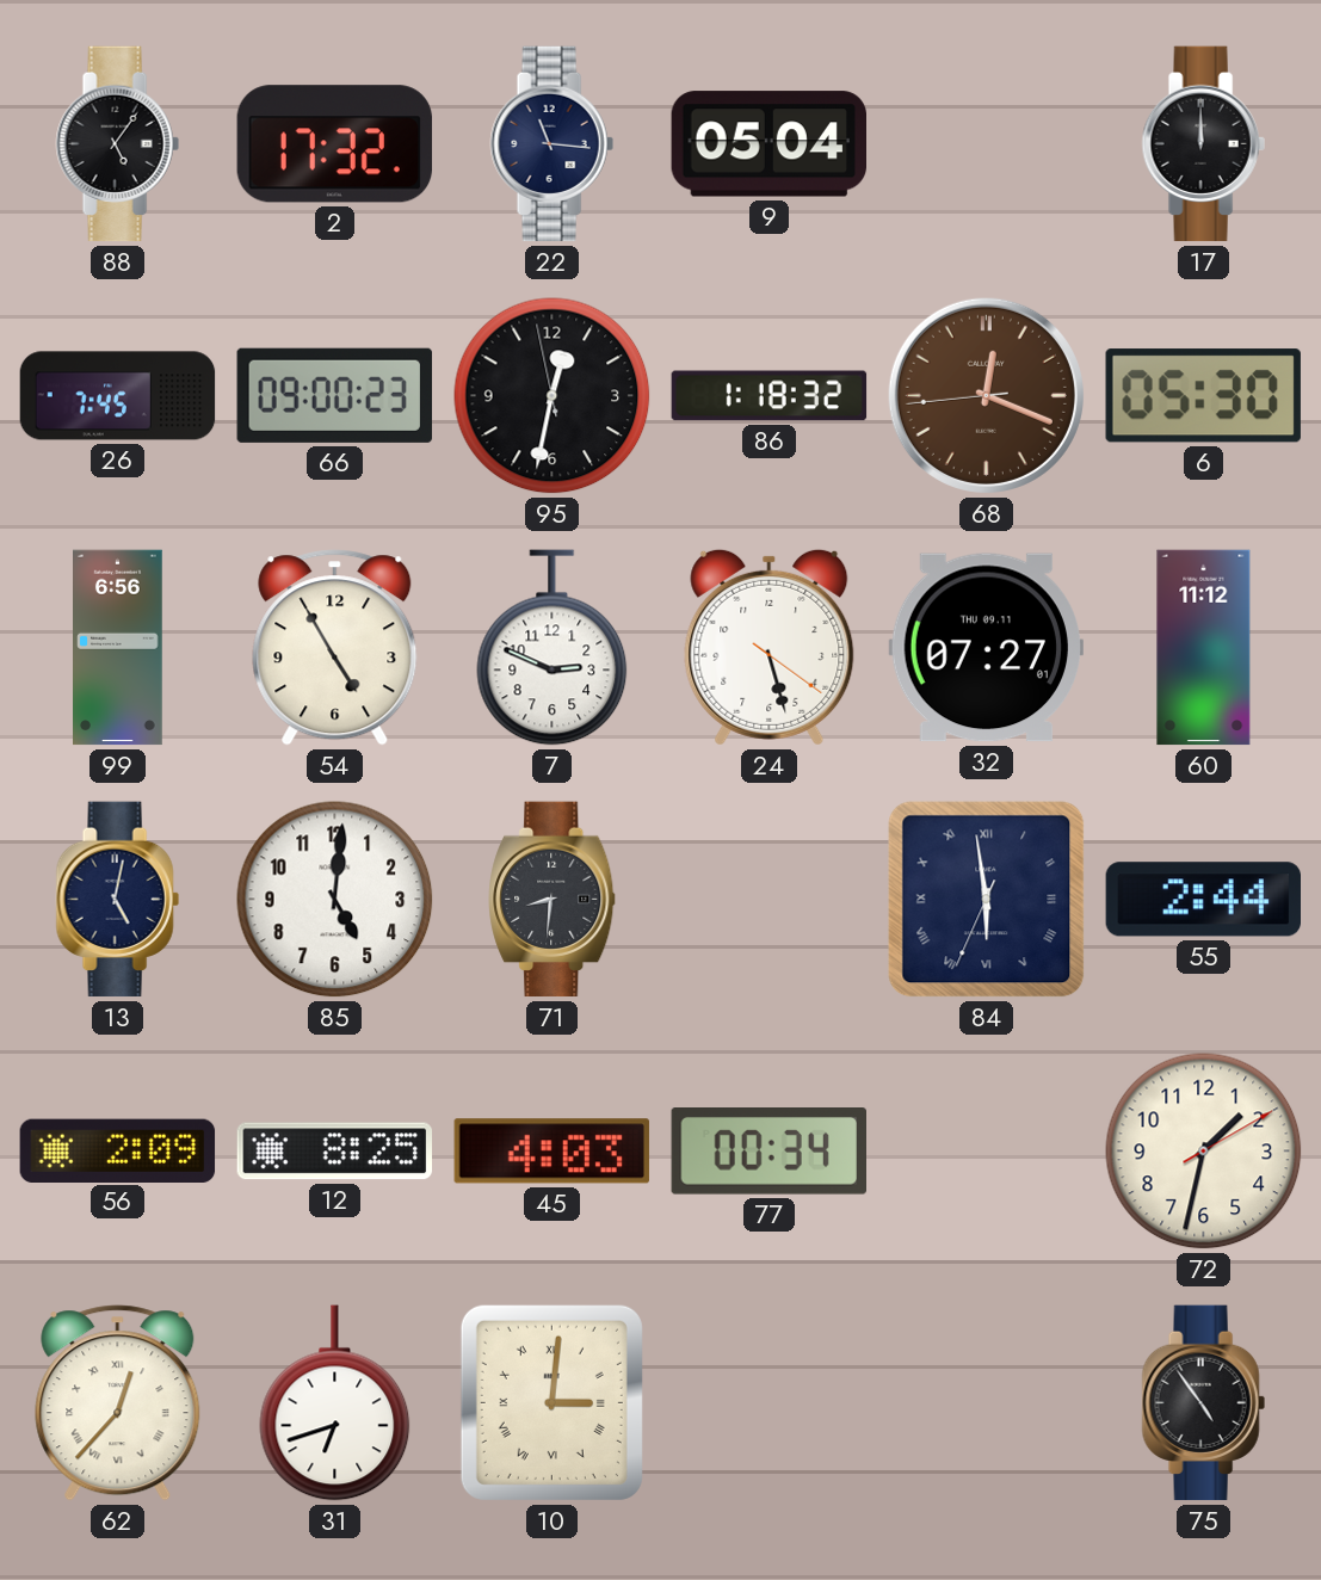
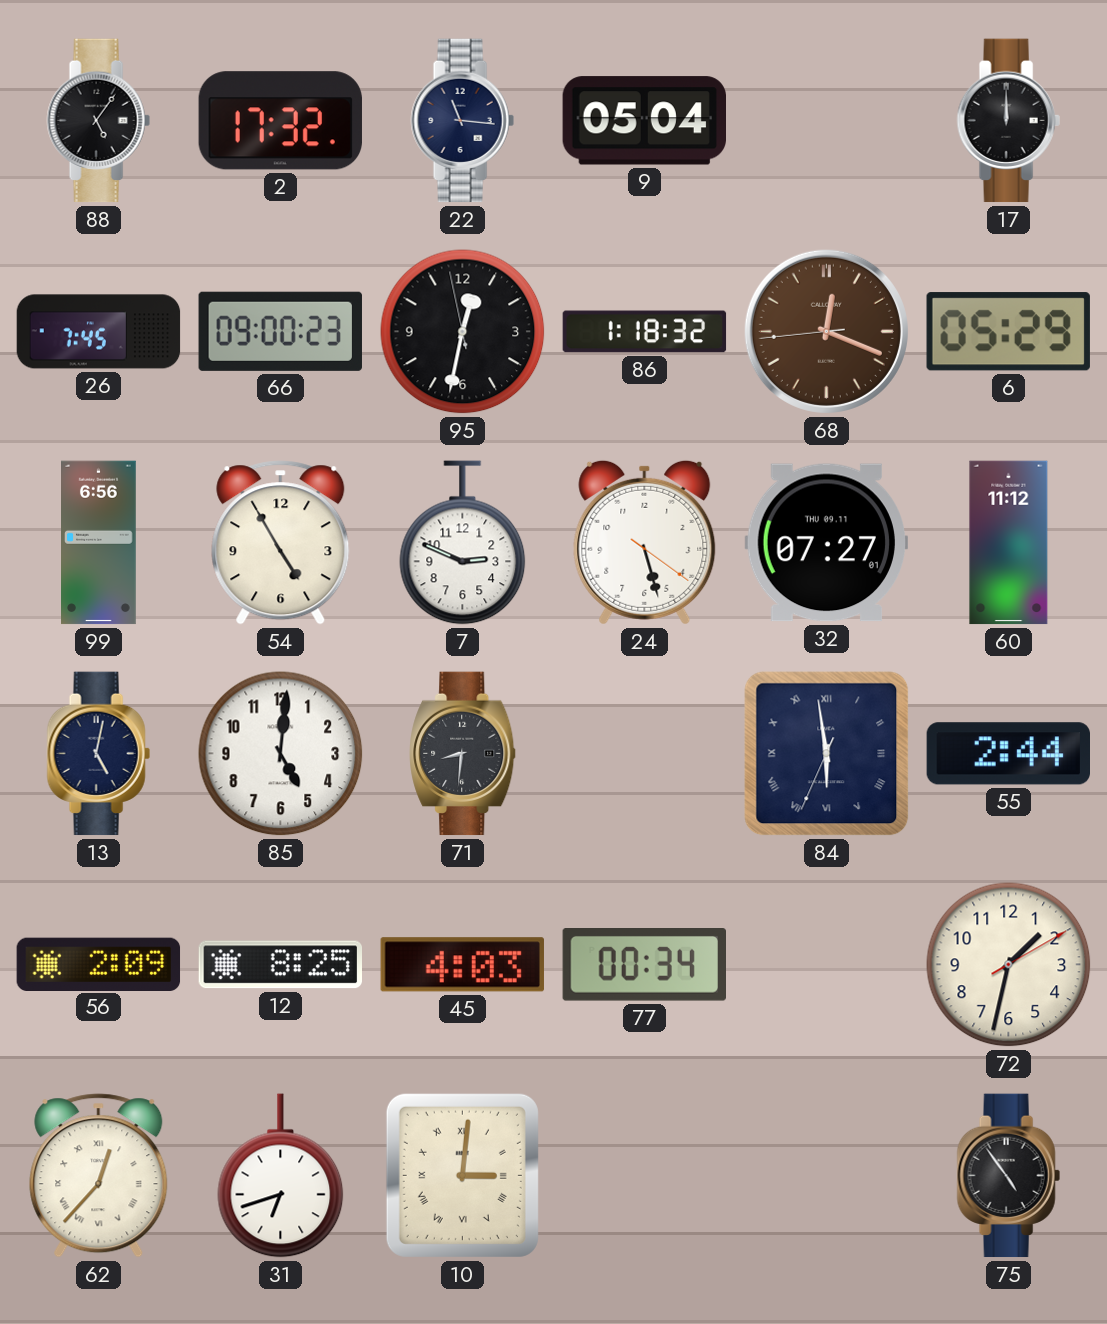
6: 05:30 -> 05:29
